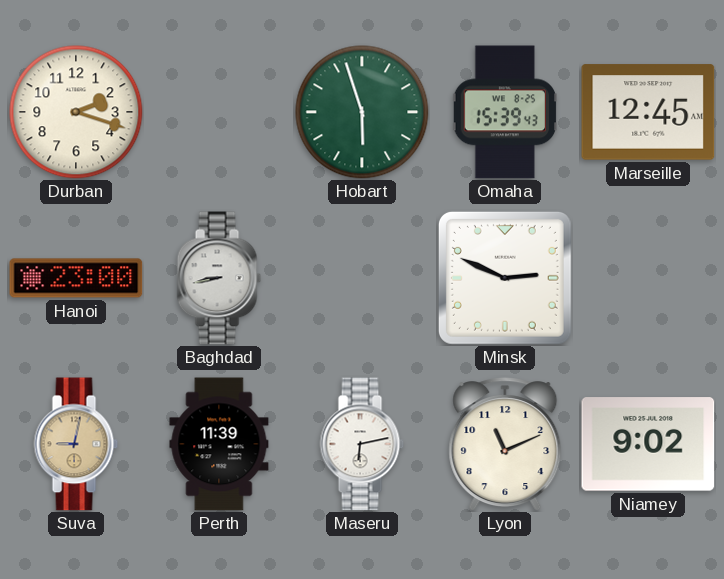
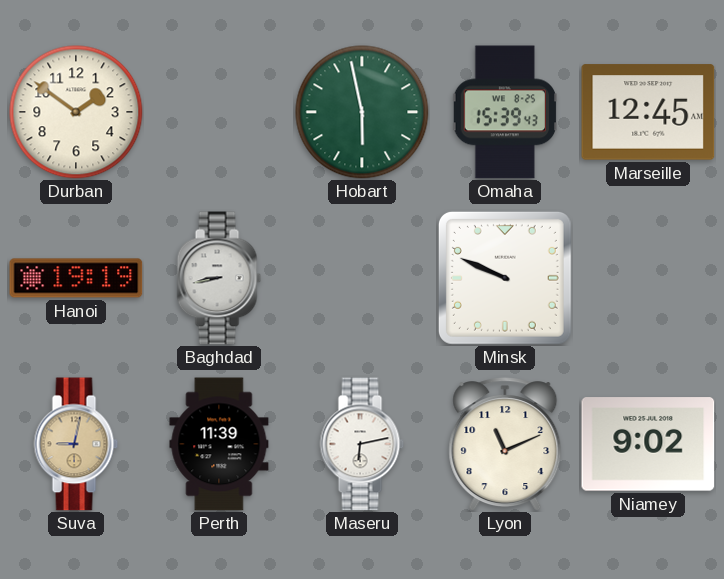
Durban: 2:18 -> 1:51
Hobart: 5:57 -> 5:58
Hanoi: 23:00 -> 19:19
Minsk: 2:49 -> 9:49
